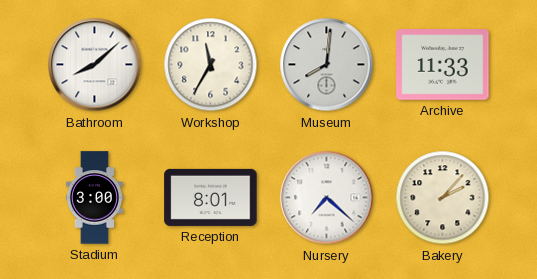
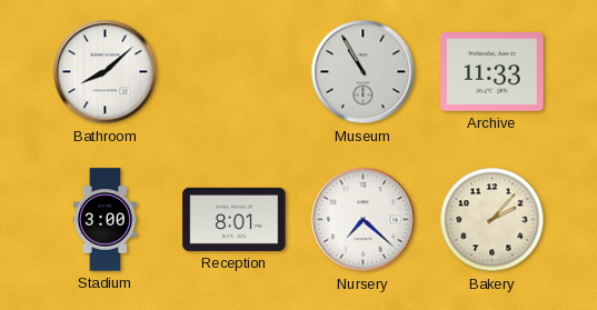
Workshop: 11:35 -> none
Museum: 8:01 -> 10:55
